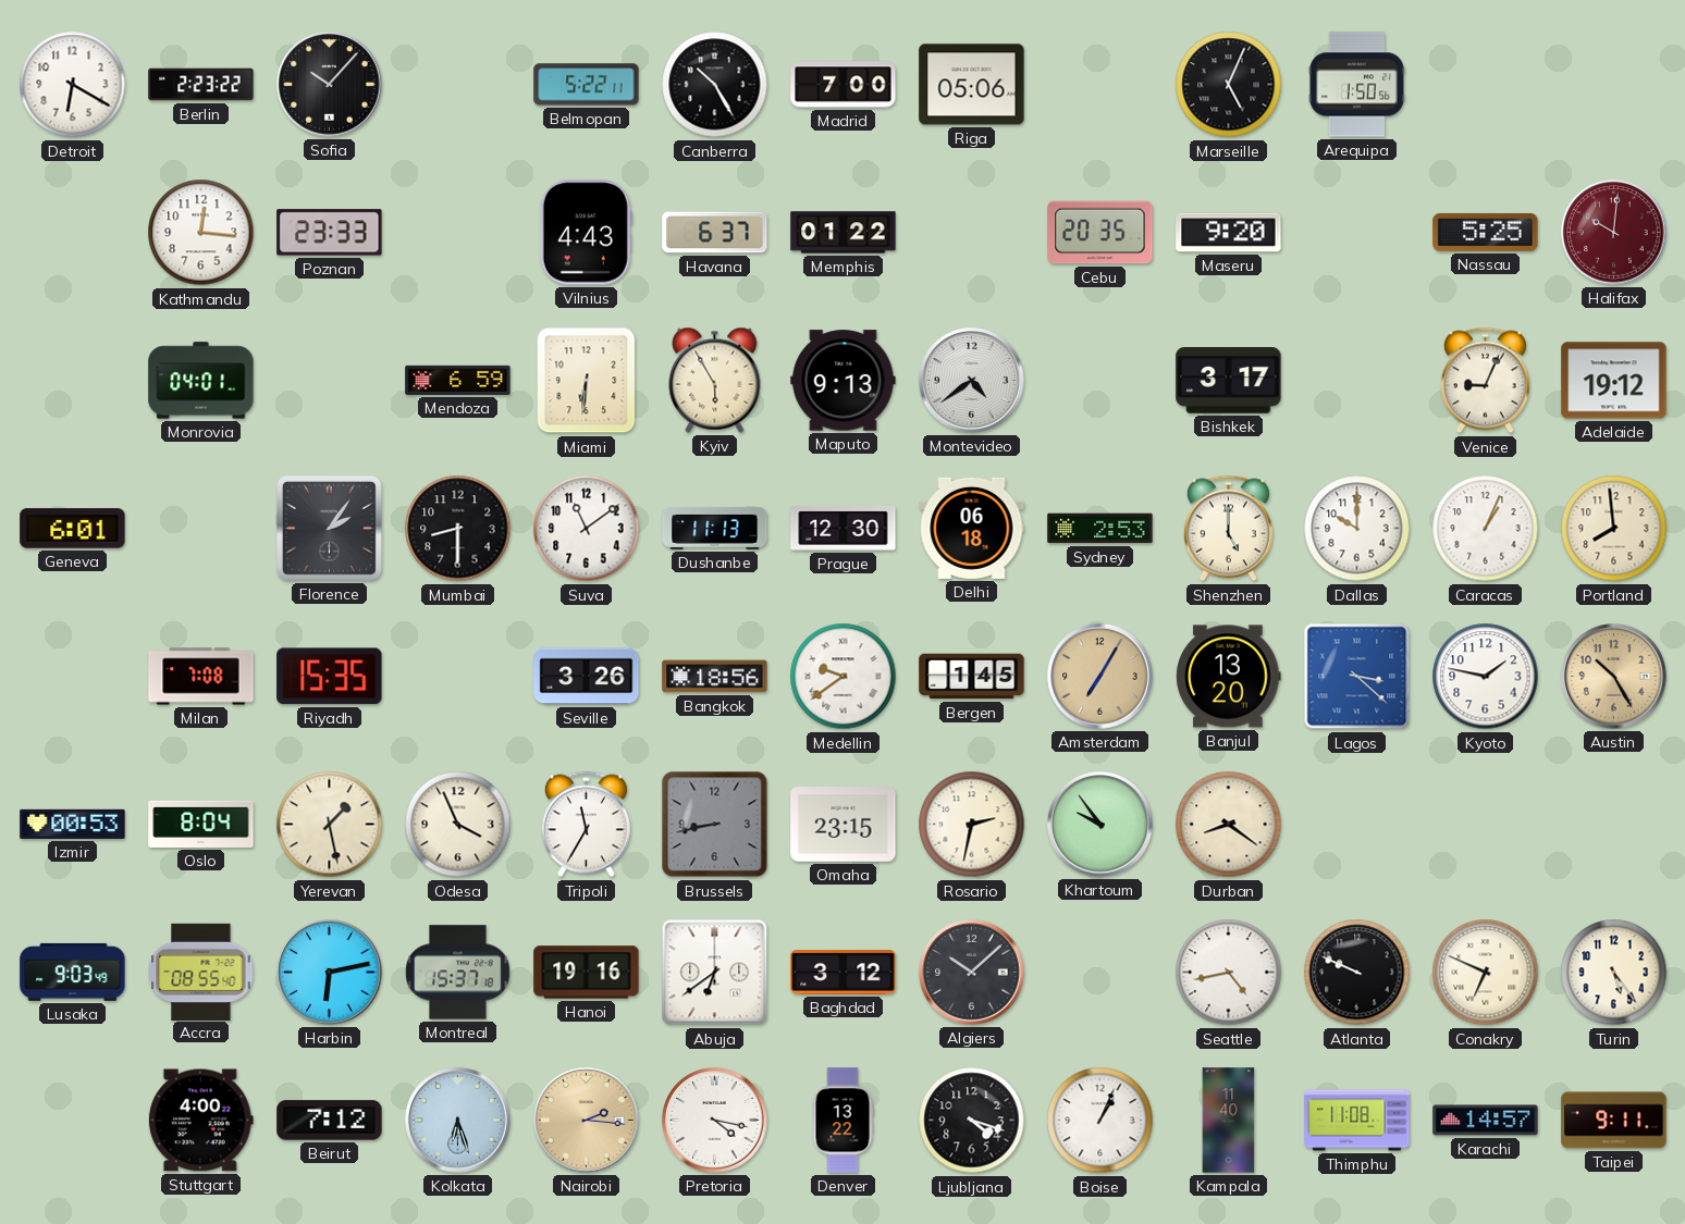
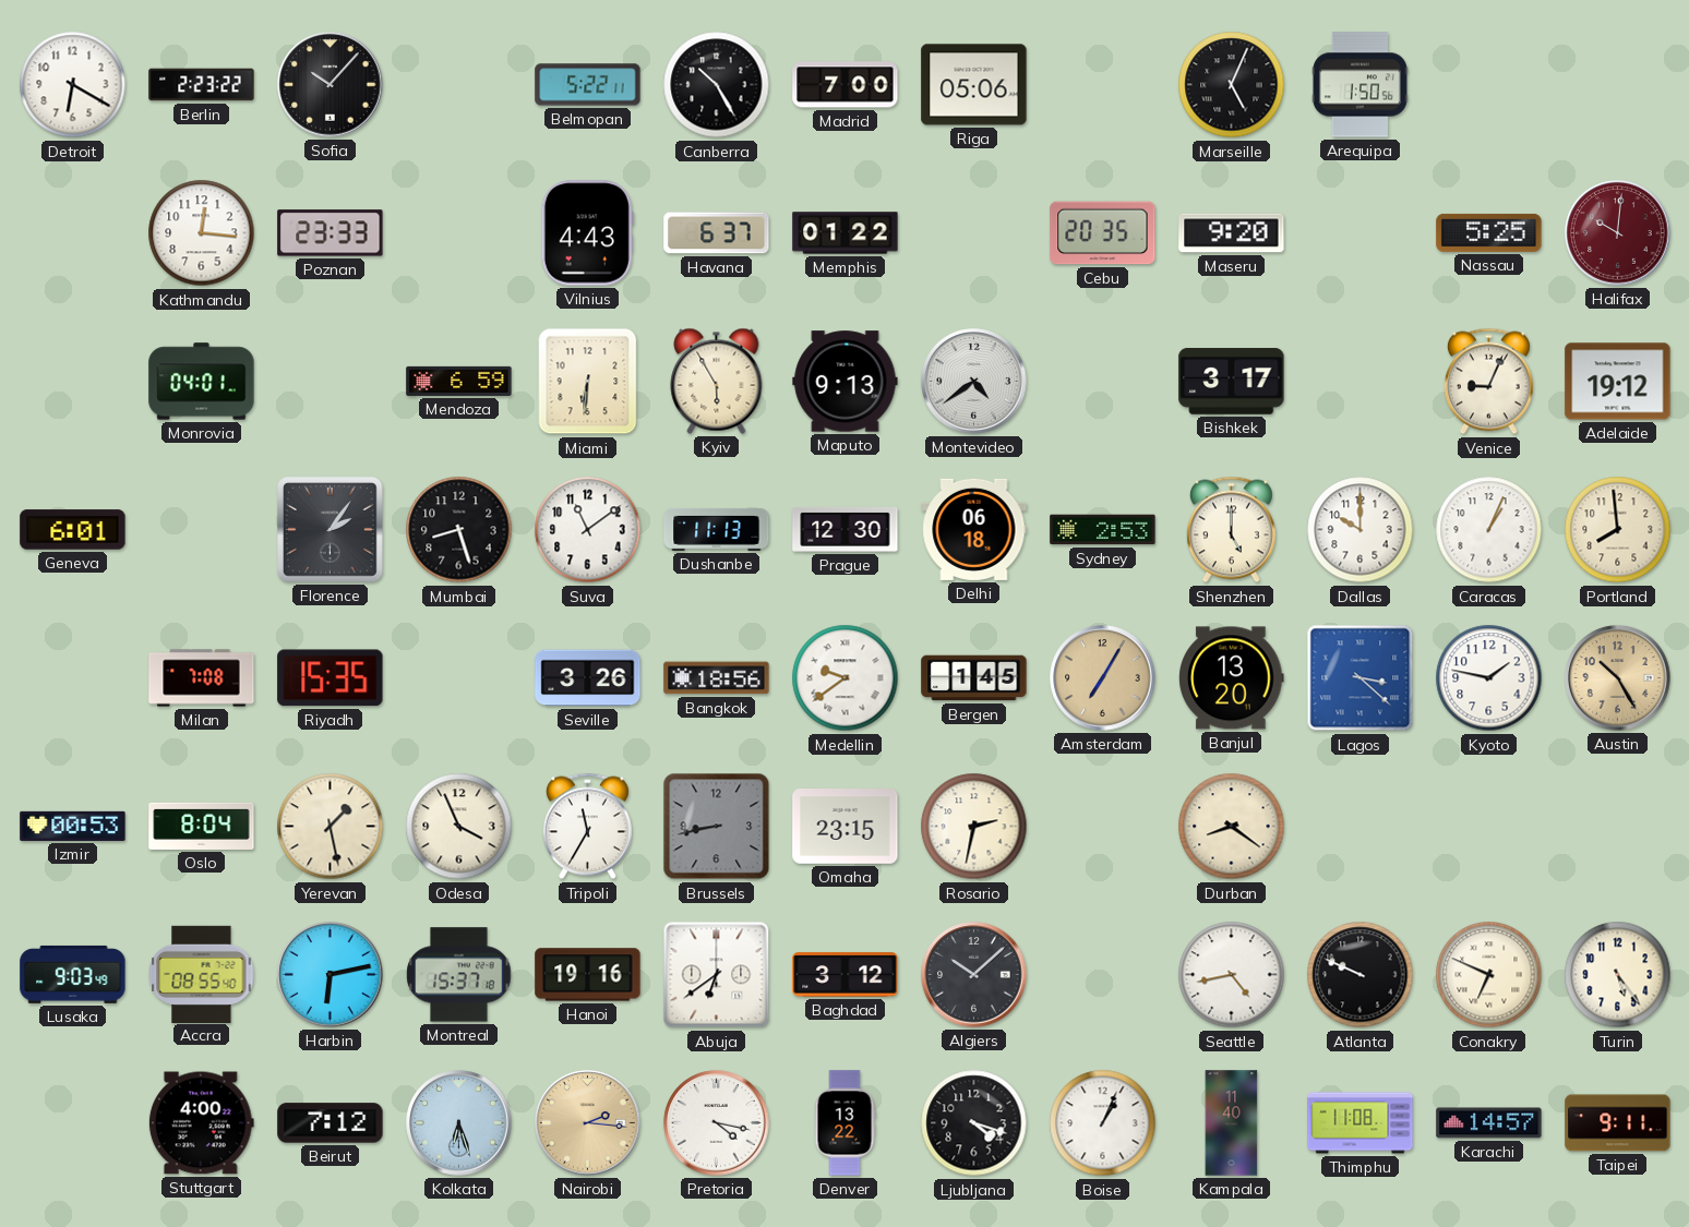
Mumbai: 8:30 -> 8:27
Khartoum: 9:54 -> none
